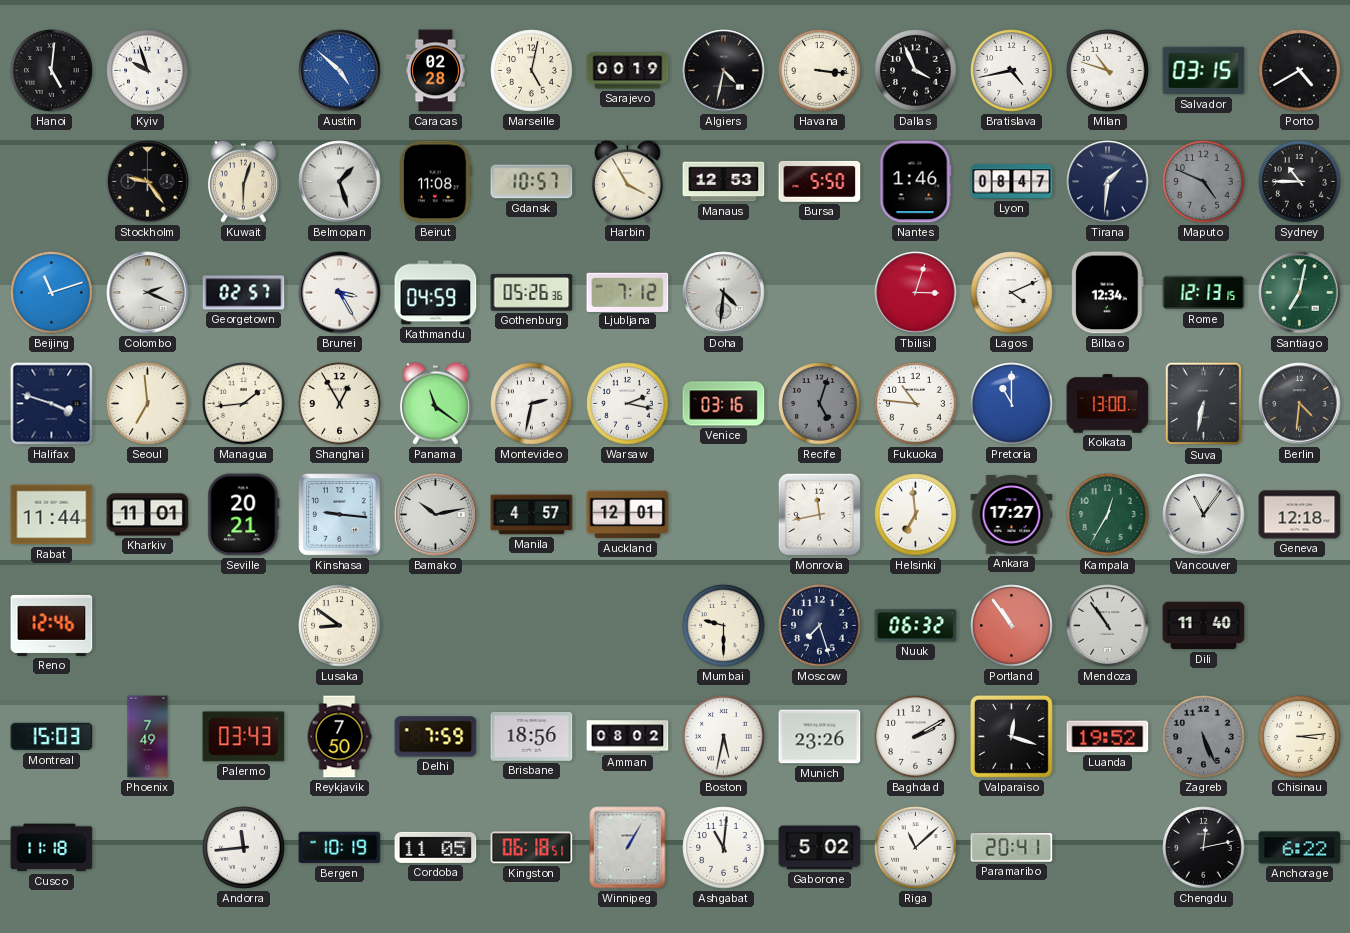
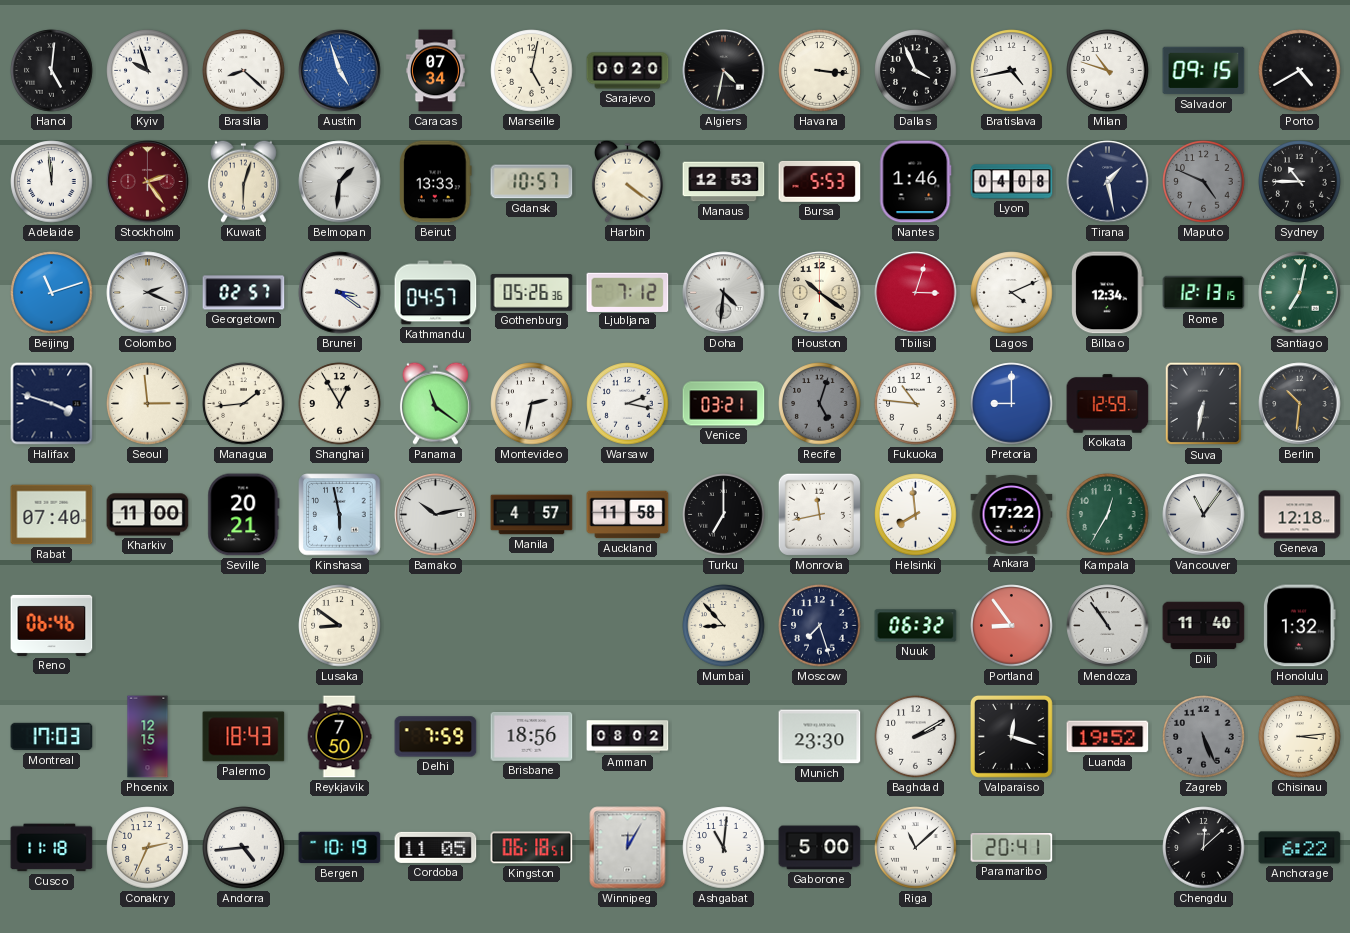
Brasilia: none -> 8:22
Austin: 4:52 -> 4:57
Caracas: 02:28 -> 07:34
Sarajevo: 00:19 -> 00:20
Salvador: 03:15 -> 09:15
Adelaide: none -> 11:59
Stockholm: 9:24 -> 2:24
Stockholm dial: black -> burgundy
Belmopan: 1:27 -> 1:31
Beirut: 11:08 -> 13:33
Harbin: 3:55 -> 4:21
Bursa: 5:50 -> 5:53
Lyon: 08:47 -> 04:08
Tirana: 1:31 -> 1:28
Brunei: 3:25 -> 3:21
Kathmandu: 04:59 -> 04:57
Houston: none -> 10:21
Seoul: 6:59 -> 2:59
Venice: 03:16 -> 03:21
Pretoria: 11:00 -> 9:00
Kolkata: 13:00 -> 12:59
Berlin: 4:31 -> 10:31
Rabat: 11:44 -> 07:40
Kharkiv: 11:01 -> 11:00
Kinshasa: 9:16 -> 5:58
Auckland: 12:01 -> 11:58
Turku: none -> 7:00
Helsinki: 6:59 -> 7:59
Ankara: 17:27 -> 17:22
Reno: 12:46 -> 06:46
Mumbai: 9:30 -> 8:53
Portland: 10:54 -> 8:54
Honolulu: none -> 1:32
Montreal: 15:03 -> 17:03
Phoenix: 7:49 -> 12:15
Palermo: 03:43 -> 18:43
Boston: 5:32 -> none
Munich: 23:26 -> 23:30
Conakry: none -> 2:34
Andorra: 11:44 -> 4:44
Winnipeg: 1:05 -> 12:05
Gaborone: 5:02 -> 5:00
Chengdu: 12:13 -> 12:08
